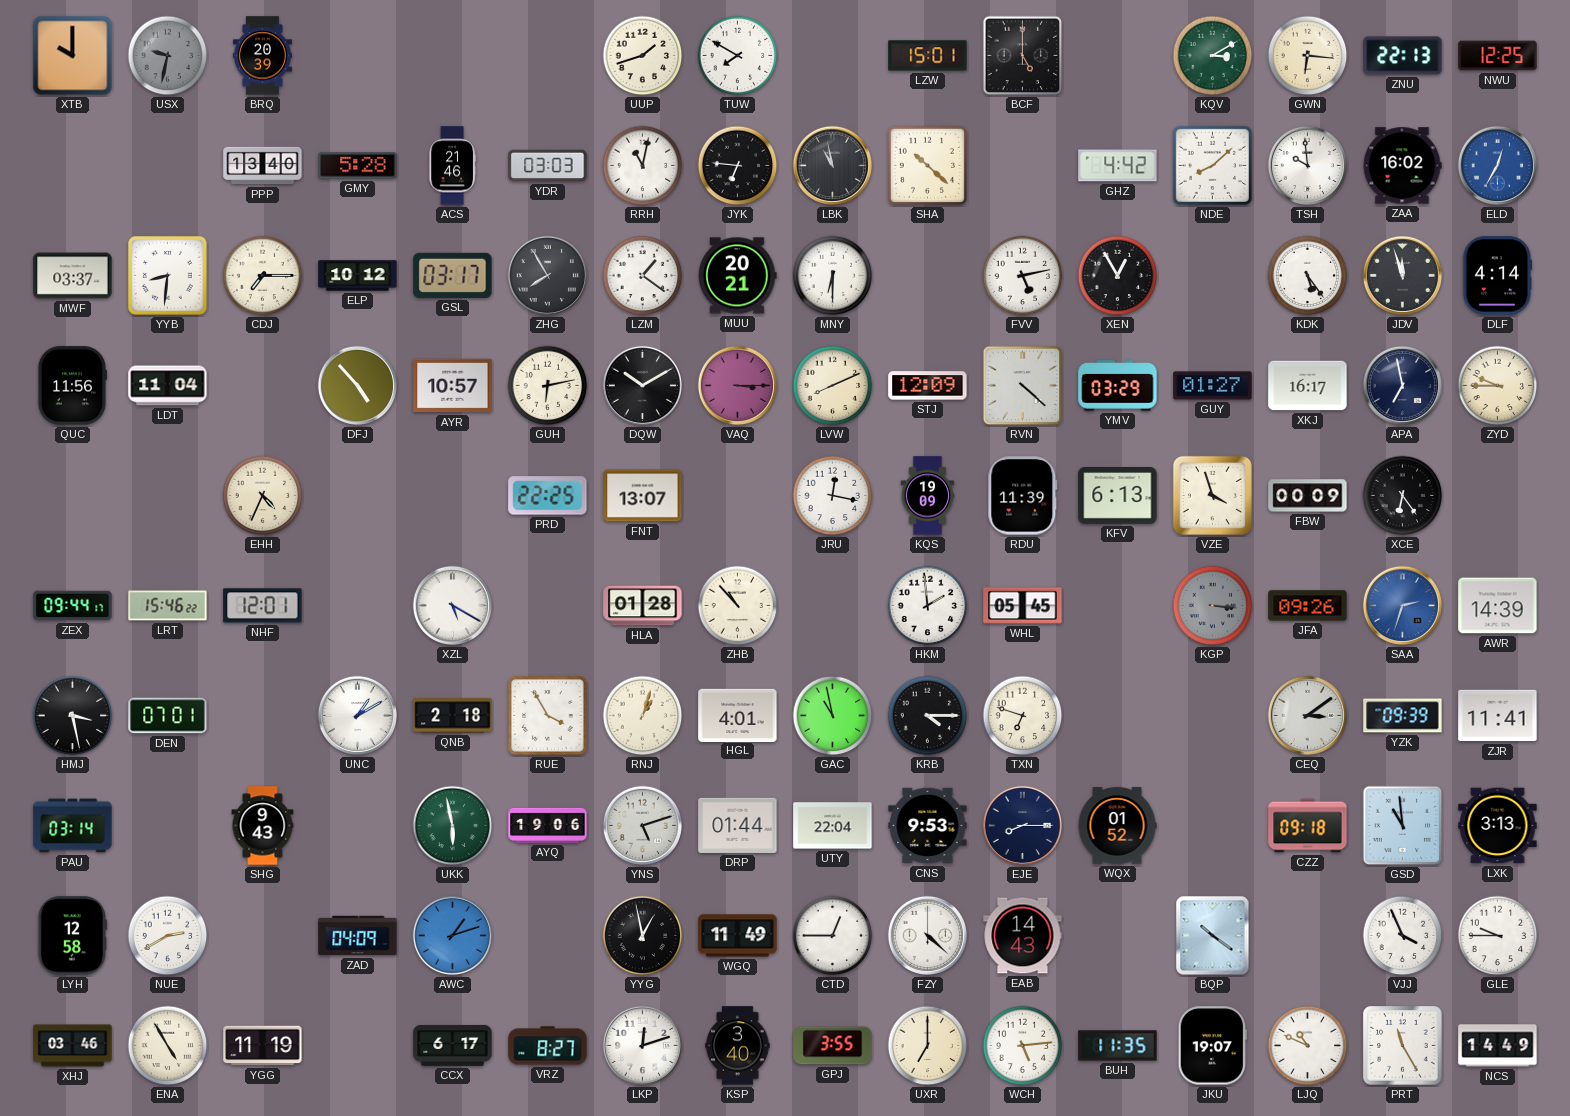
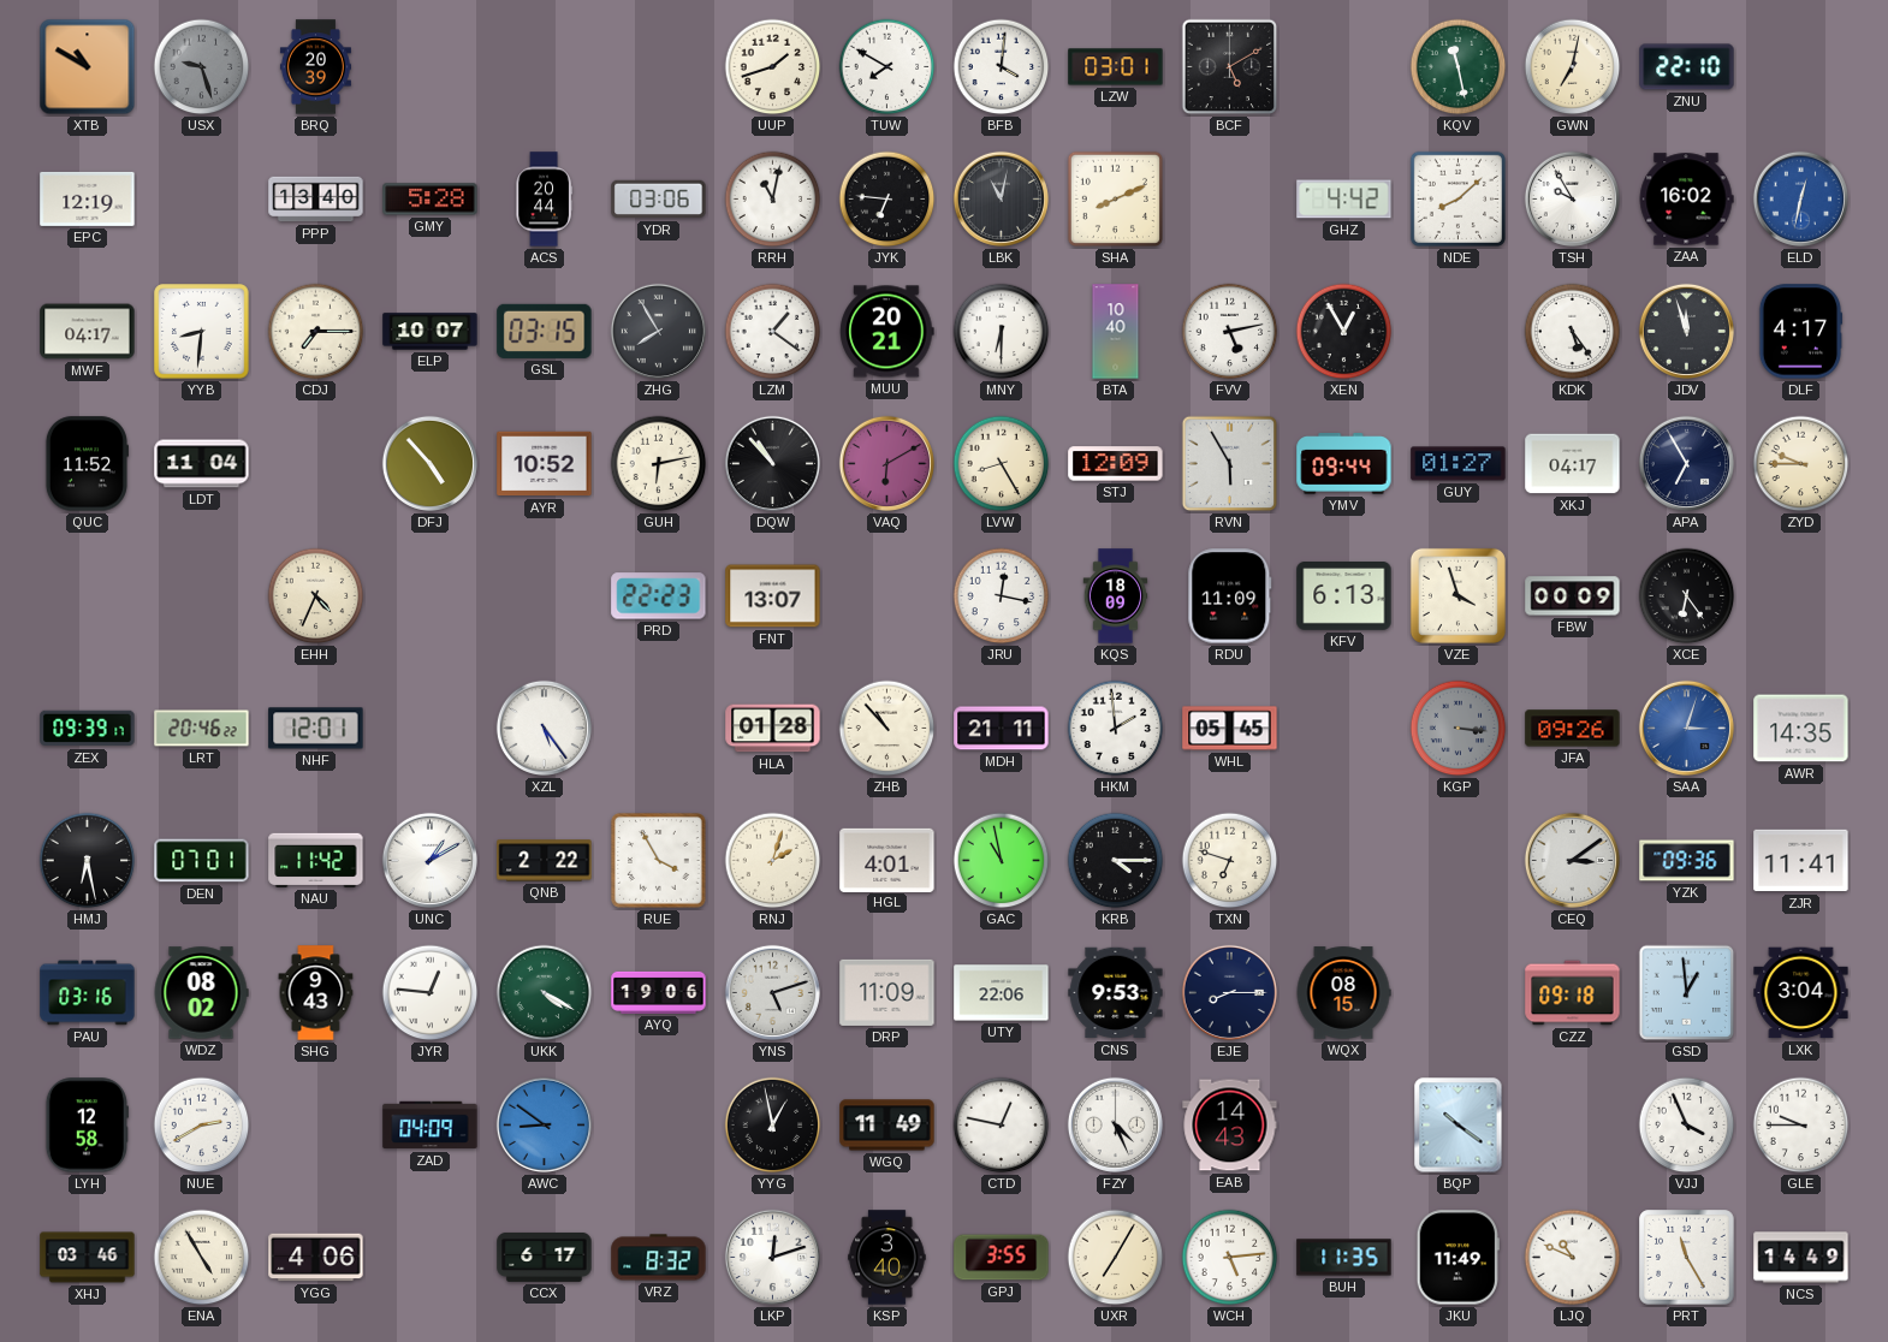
XTB: 10:00 -> 10:50
USX: 9:32 -> 9:27
BFB: none -> 4:01
LZW: 15:01 -> 03:01
BCF: 5:00 -> 5:10
KQV: 3:10 -> 11:28
GWN: 6:16 -> 7:02
ZNU: 22:13 -> 22:10
NWU: 12:25 -> none
EPC: none -> 12:19
ACS: 21:46 -> 20:44
YDR: 03:03 -> 03:06
LBK: 10:58 -> 11:02
SHA: 10:22 -> 8:11
TSH: 9:59 -> 9:55
ELD: 12:35 -> 12:32
MWF: 03:37 -> 04:17
ELP: 10:12 -> 10:07
GSL: 03:17 -> 03:15
BTA: none -> 10:40
DLF: 4:14 -> 4:17
QUC: 11:56 -> 11:52
AYR: 10:57 -> 10:52
DQW: 10:10 -> 10:53
VAQ: 3:15 -> 6:10
LVW: 8:11 -> 8:25
RVN: 4:22 -> 5:55
YMV: 03:29 -> 09:44
XKJ: 16:17 -> 04:17
APA: 6:58 -> 6:55
PRD: 22:25 -> 22:23
KQS: 19:09 -> 18:09
RDU: 11:39 -> 11:09
ZEX: 09:44 -> 09:39
LRT: 15:46 -> 20:46
XZL: 5:20 -> 5:24
MDH: none -> 21:11
SAA: 2:33 -> 3:03
AWR: 14:39 -> 14:35
HMJ: 3:28 -> 6:28
NAU: none -> 11:42
QNB: 2:18 -> 2:22
RNJ: 1:03 -> 2:03
YZK: 09:39 -> 09:36
PAU: 03:14 -> 03:16
WDZ: none -> 08:02
JYR: none -> 12:46
UKK: 5:58 -> 4:20
DRP: 01:44 -> 11:09
UTY: 22:04 -> 22:06
WQX: 01:52 -> 08:15
GSD: 10:59 -> 12:59
LXK: 3:13 -> 3:04
AWC: 1:12 -> 8:51
CTD: 12:45 -> 12:47
FZY: 4:22 -> 4:26
YGG: 11:19 -> 4:06
VRZ: 8:27 -> 8:32
UXR: 7:00 -> 7:05
JKU: 19:07 -> 11:49
